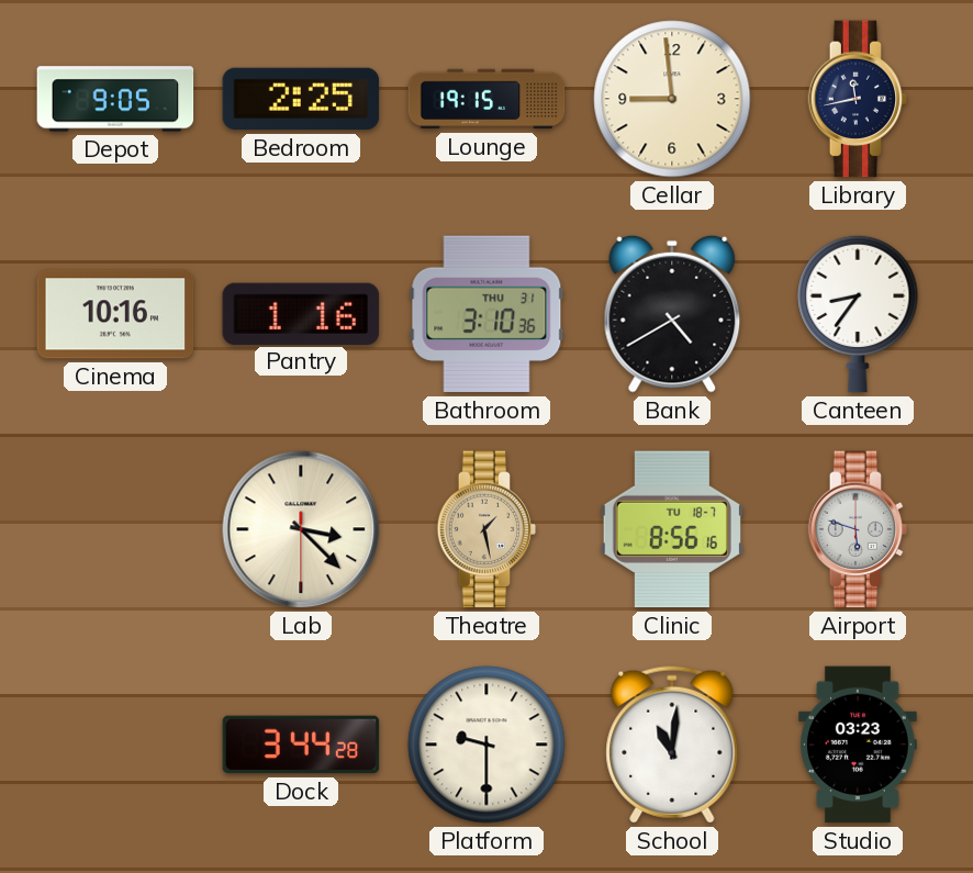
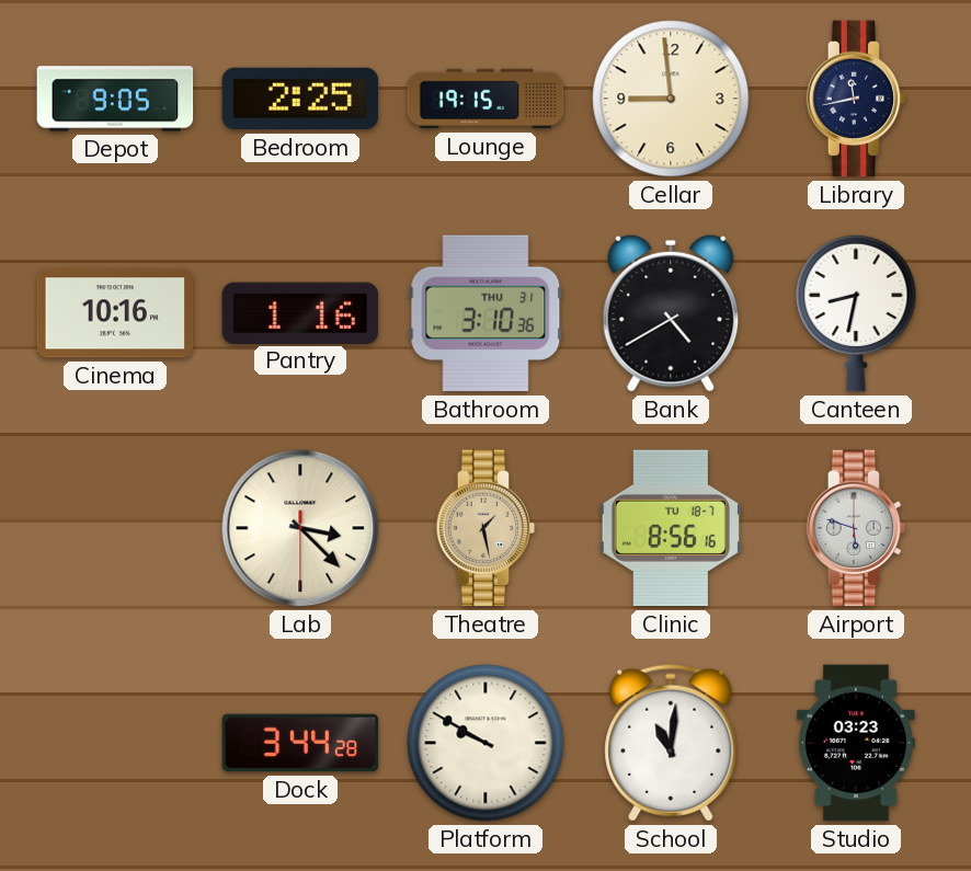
Canteen: 8:36 -> 8:32
Platform: 9:30 -> 9:50
